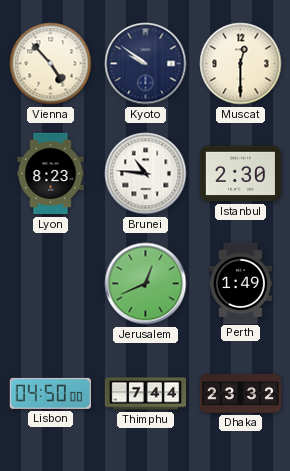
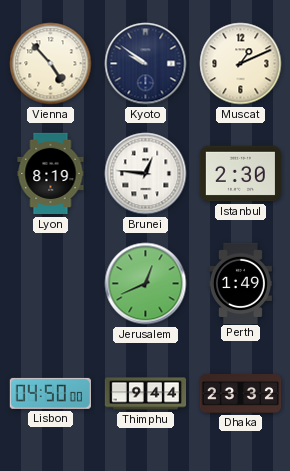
Muscat: 12:30 -> 1:11
Lyon: 8:23 -> 8:19
Brunei: 10:46 -> 12:46
Thimphu: 7:44 -> 9:44
